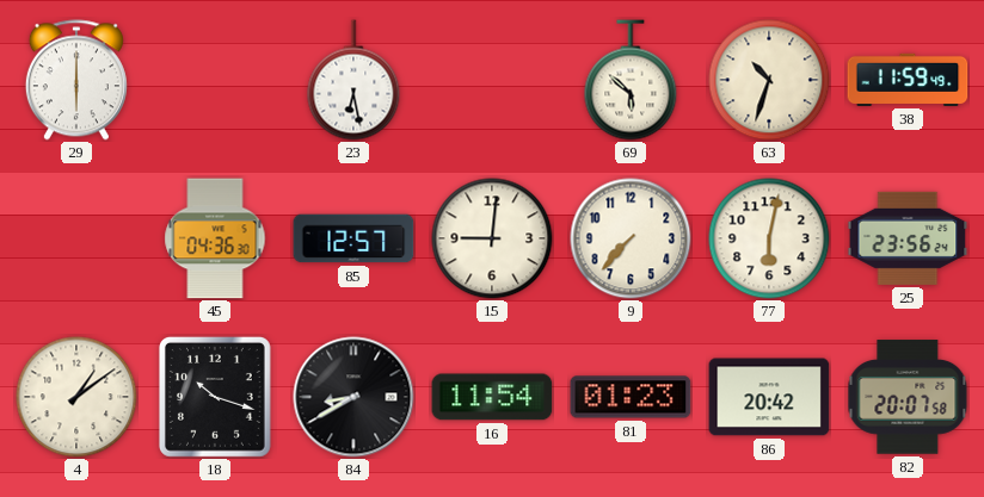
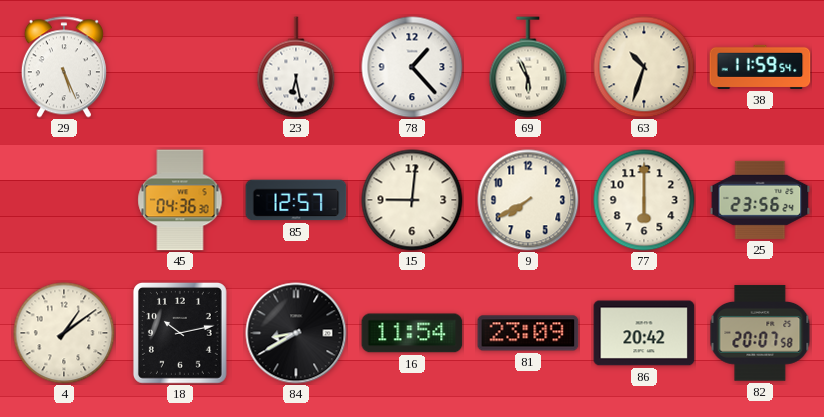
29: 6:00 -> 5:26
78: none -> 1:23
69: 5:52 -> 5:56
38: 11:59:49 -> 11:59:54
9: 7:37 -> 7:40
77: 6:02 -> 6:00
18: 10:18 -> 10:13
81: 01:23 -> 23:09
